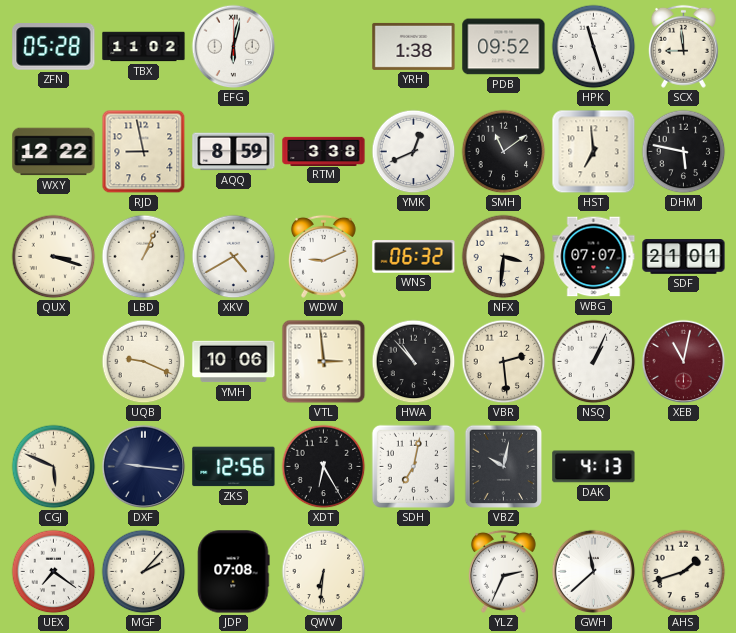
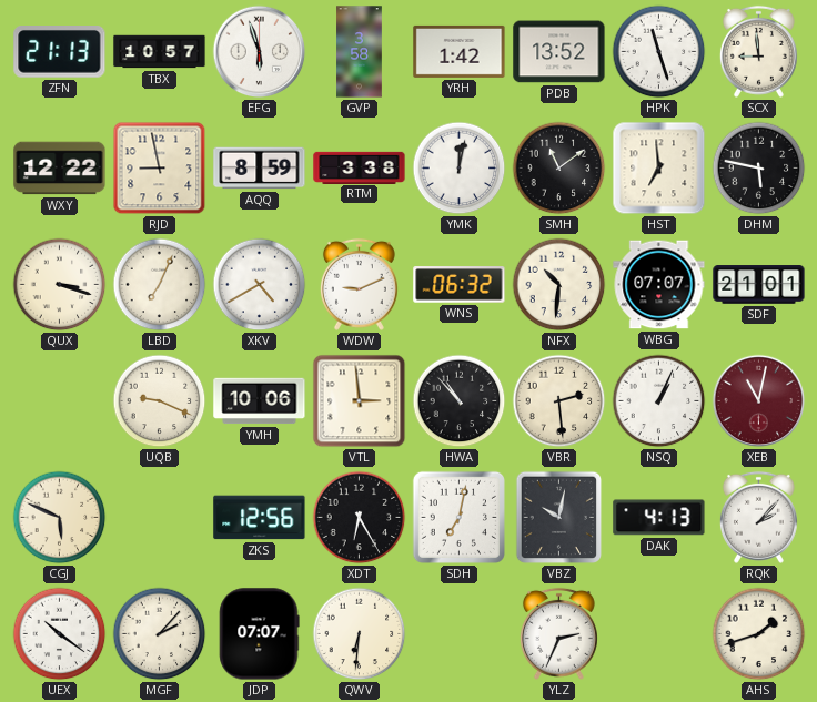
ZFN: 05:28 -> 21:13
TBX: 11:02 -> 10:57
EFG: 6:02 -> 5:57
GVP: none -> 3:58
YRH: 1:38 -> 1:42
PDB: 09:52 -> 13:52
YMK: 12:41 -> 12:02
LBD: 1:04 -> 7:04
NFX: 3:31 -> 10:31
DXF: 9:16 -> none
RQK: none -> 2:07
UEX: 7:21 -> 10:21
JDP: 07:08 -> 07:07
GWH: 11:38 -> none
